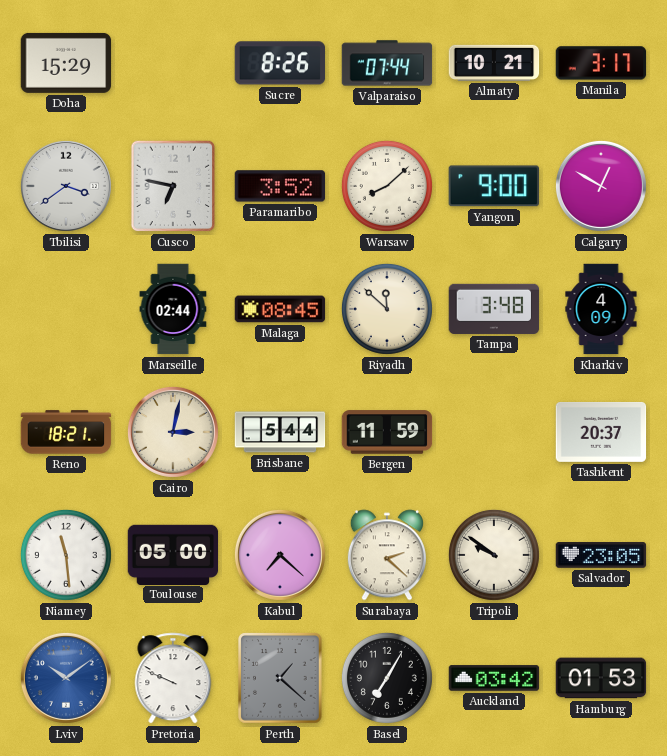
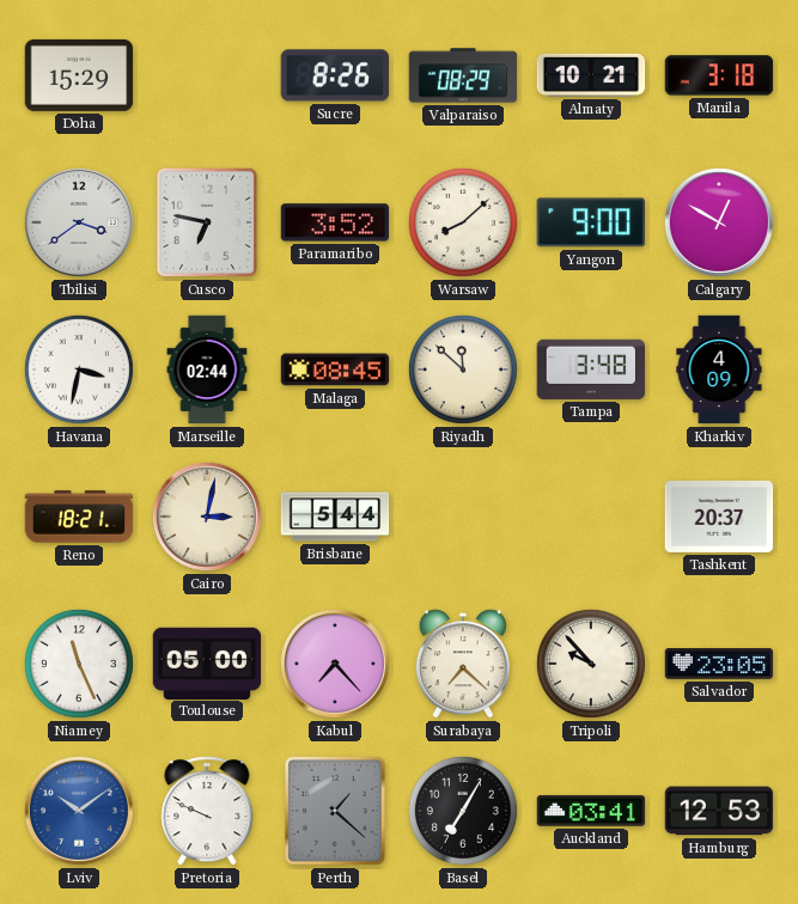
Valparaiso: 07:44 -> 08:29
Manila: 3:17 -> 3:18
Havana: none -> 3:32
Bergen: 11:59 -> none
Niamey: 11:29 -> 11:26
Kabul: 7:22 -> 7:23
Surabaya: 2:22 -> 7:22
Tripoli: 9:51 -> 9:53
Auckland: 03:42 -> 03:41
Hamburg: 01:53 -> 12:53
